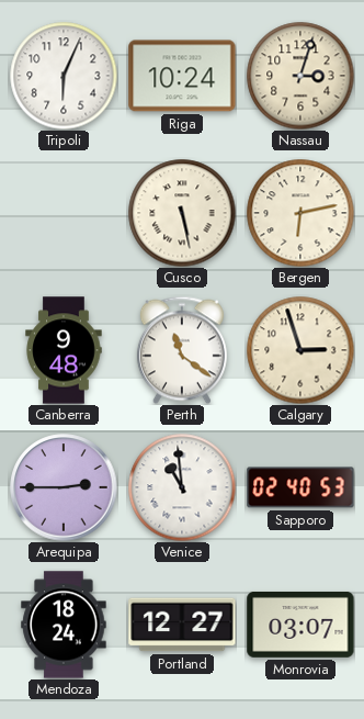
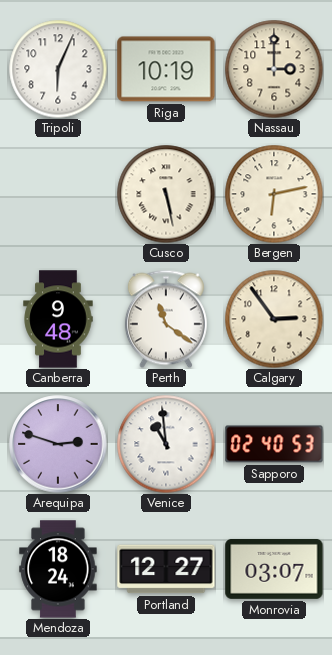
Riga: 10:24 -> 10:19
Nassau: 3:03 -> 3:00
Calgary: 2:57 -> 2:54
Arequipa: 2:45 -> 2:48
